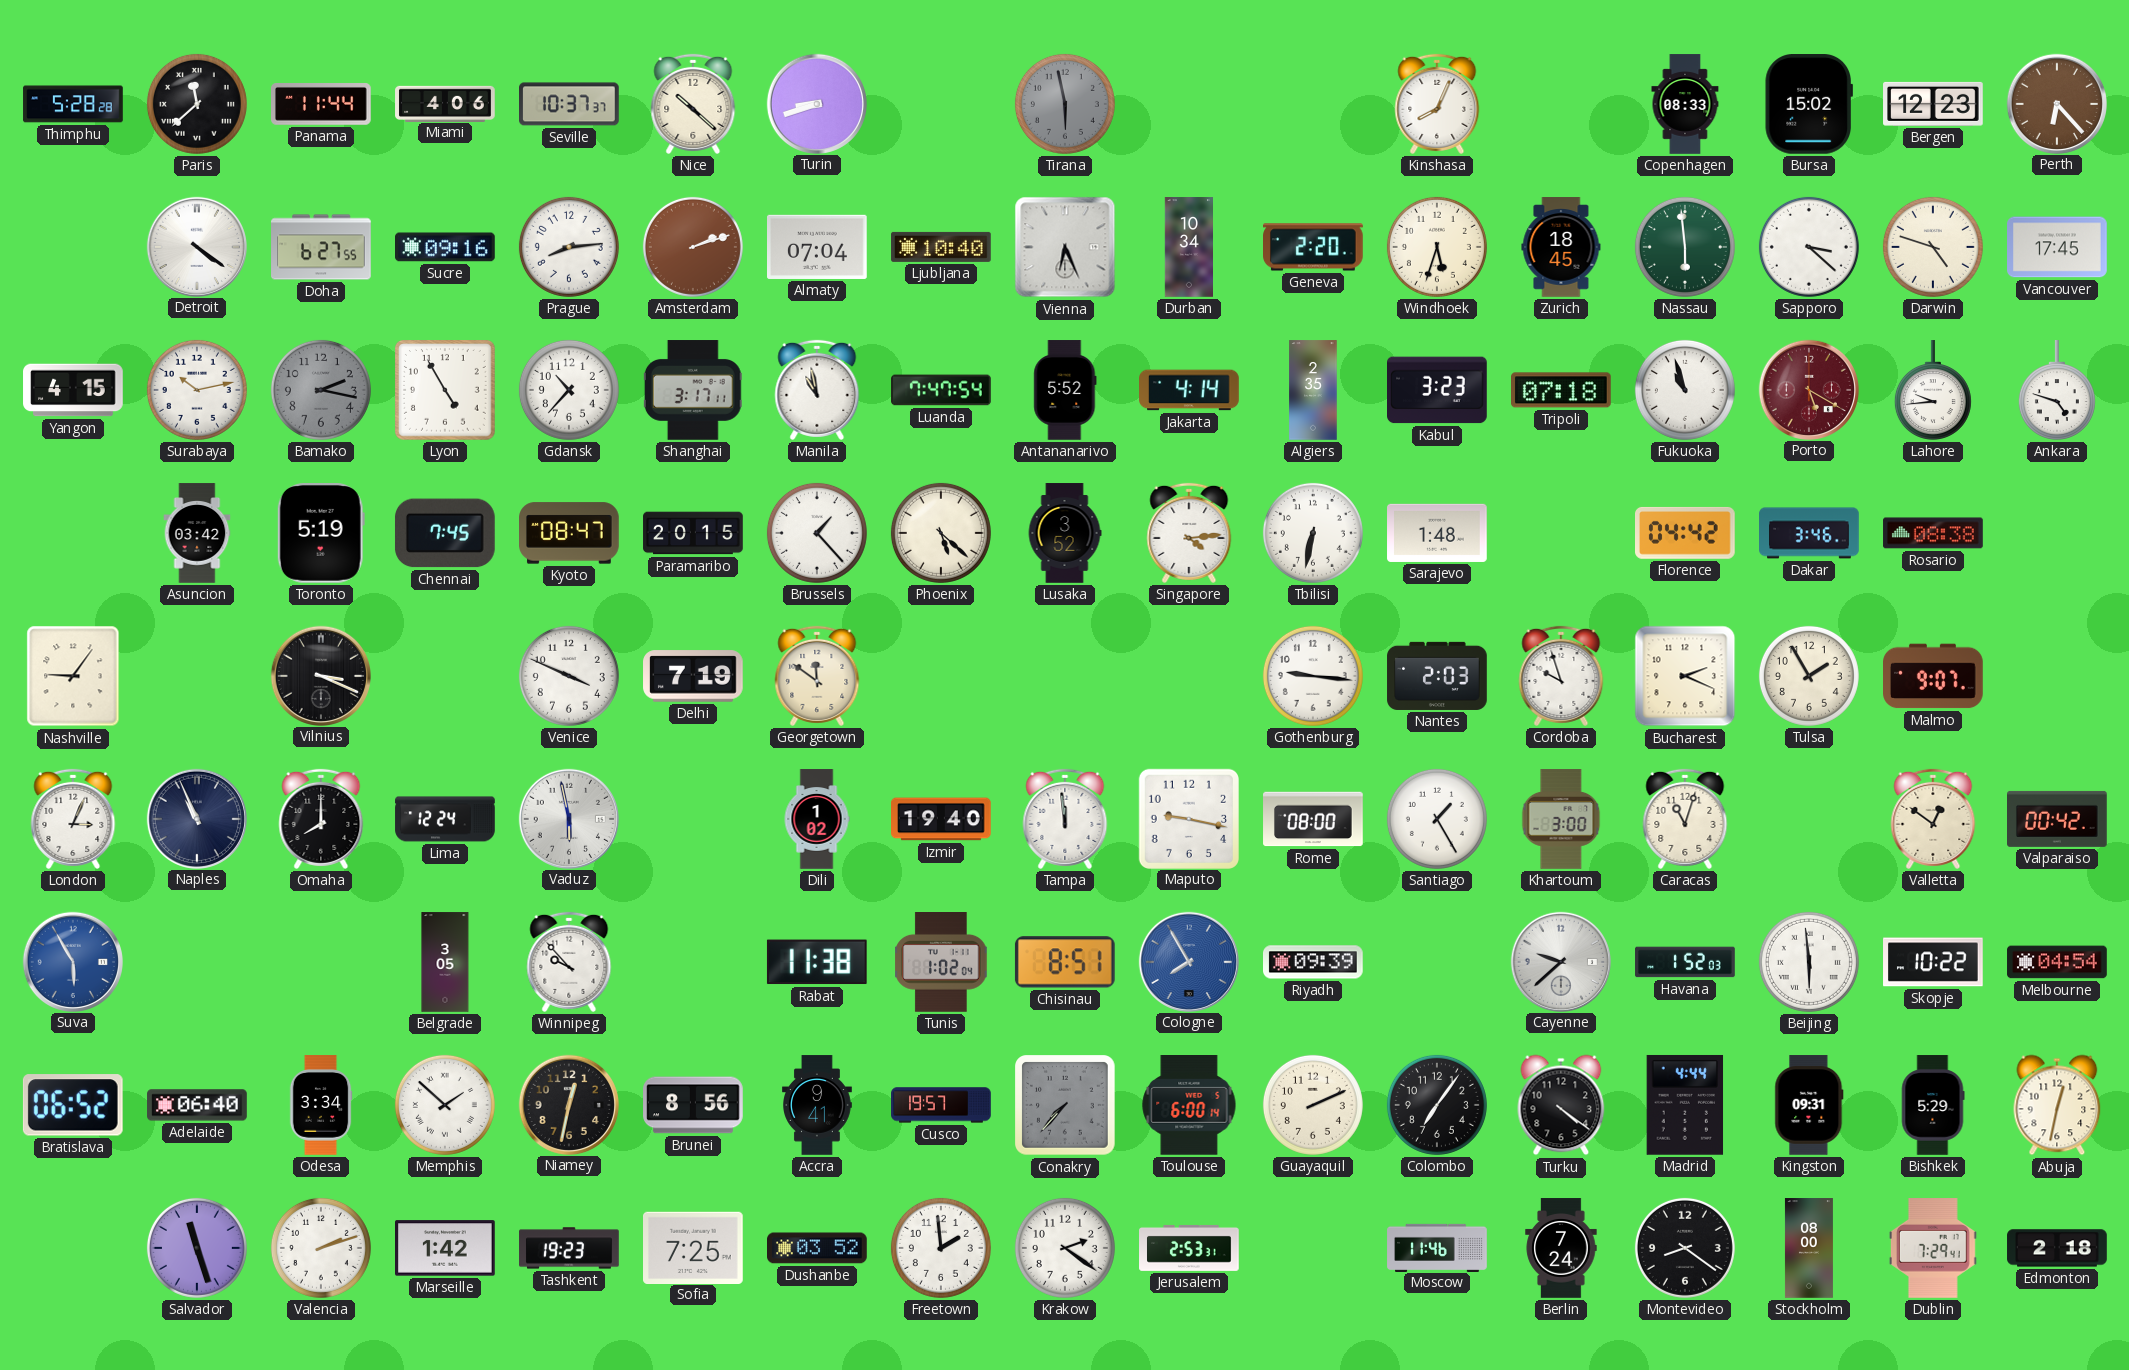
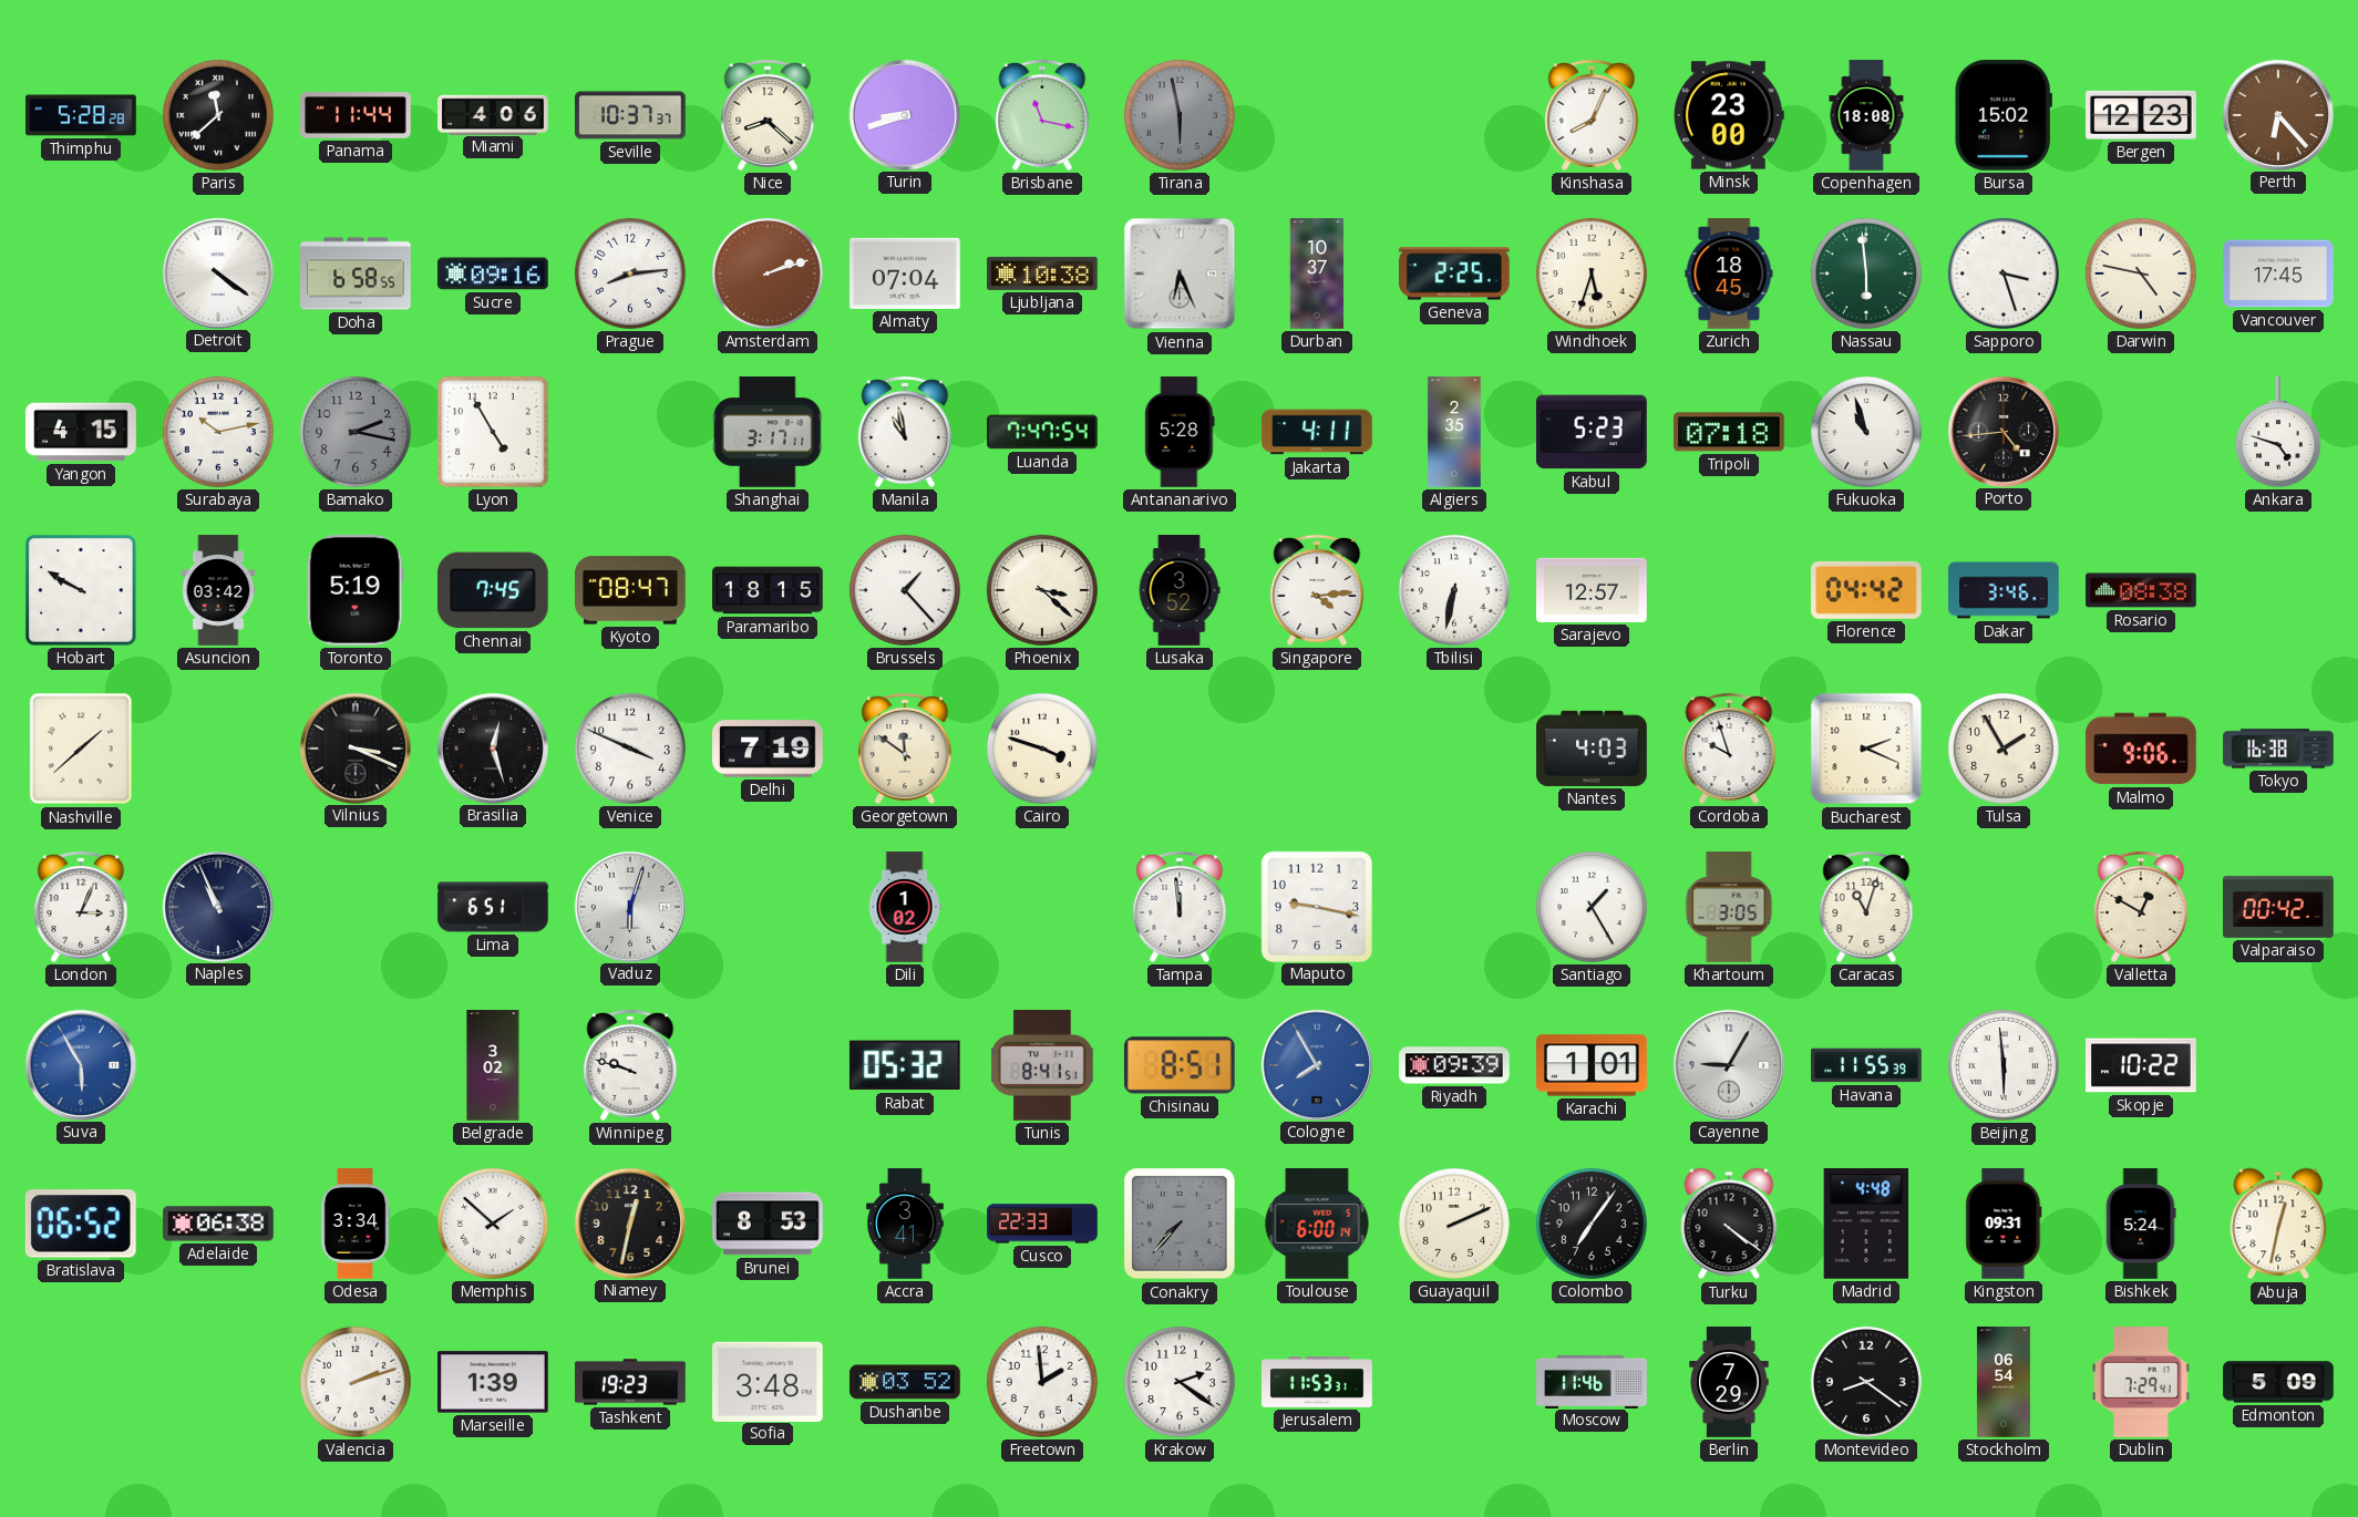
Nice: 10:22 -> 8:22
Brisbane: none -> 11:17
Minsk: none -> 23:00
Copenhagen: 08:33 -> 18:08
Doha: 6:27 -> 6:58
Ljubljana: 10:40 -> 10:38
Durban: 10:34 -> 10:37
Geneva: 2:20 -> 2:25
Sapporo: 3:22 -> 3:27
Darwin: 4:48 -> 4:47
Gdansk: 10:37 -> none
Antananarivo: 5:52 -> 5:28
Jakarta: 4:14 -> 4:11
Kabul: 3:23 -> 5:23
Porto: 5:20 -> 4:44
Porto dial: burgundy -> black
Lahore: 9:44 -> none
Hobart: none -> 9:50
Paramaribo: 20:15 -> 18:15
Phoenix: 5:22 -> 3:22
Sarajevo: 1:48 -> 12:57
Nashville: 9:06 -> 1:38
Brasilia: none -> 12:27
Cairo: none -> 3:48
Gothenburg: 9:16 -> none
Nantes: 2:03 -> 4:03
Malmo: 9:07 -> 9:06
Tokyo: none -> 16:38
Omaha: 8:00 -> none
Lima: 12:24 -> 6:51
Vaduz: 5:58 -> 6:03
Izmir: 19:40 -> none
Rome: 08:00 -> none
Khartoum: 3:00 -> 3:05
Valletta: 12:51 -> 12:50
Belgrade: 3:05 -> 3:02
Winnipeg: 9:53 -> 9:48
Rabat: 11:38 -> 05:32
Tunis: 1:02 -> 8:41
Karachi: none -> 1:01
Cayenne: 9:38 -> 9:05
Havana: 1:52 -> 11:55
Melbourne: 04:54 -> none
Adelaide: 06:40 -> 06:38
Brunei: 8:56 -> 8:53
Accra: 9:41 -> 3:41
Cusco: 19:57 -> 22:33
Madrid: 4:44 -> 4:48
Bishkek: 5:29 -> 5:24
Salvador: 11:27 -> none
Marseille: 1:42 -> 1:39
Sofia: 7:25 -> 3:48
Jerusalem: 2:53 -> 11:53
Berlin: 7:24 -> 7:29
Stockholm: 08:00 -> 06:54
Edmonton: 2:18 -> 5:09
